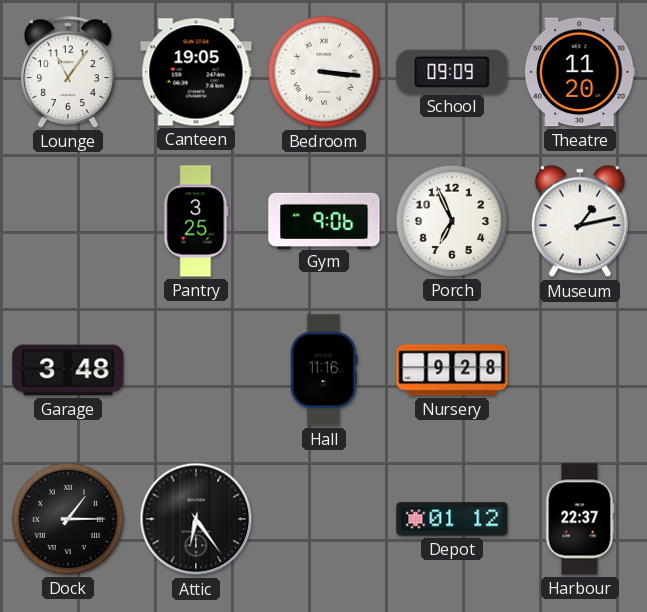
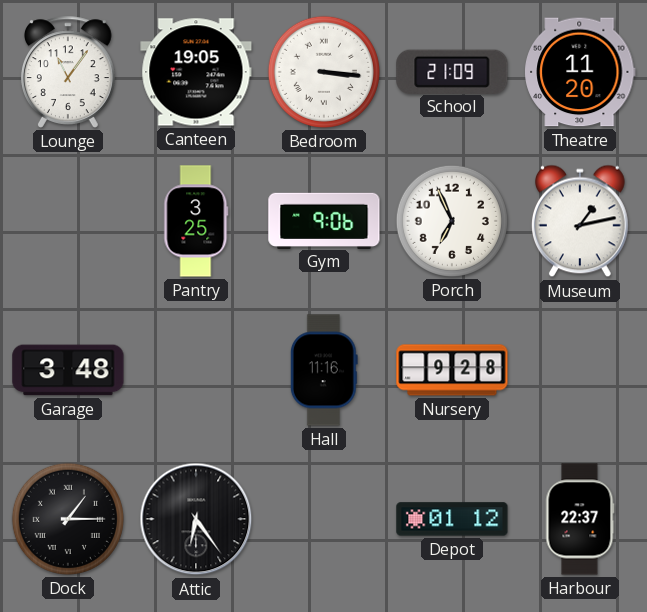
School: 09:09 -> 21:09
